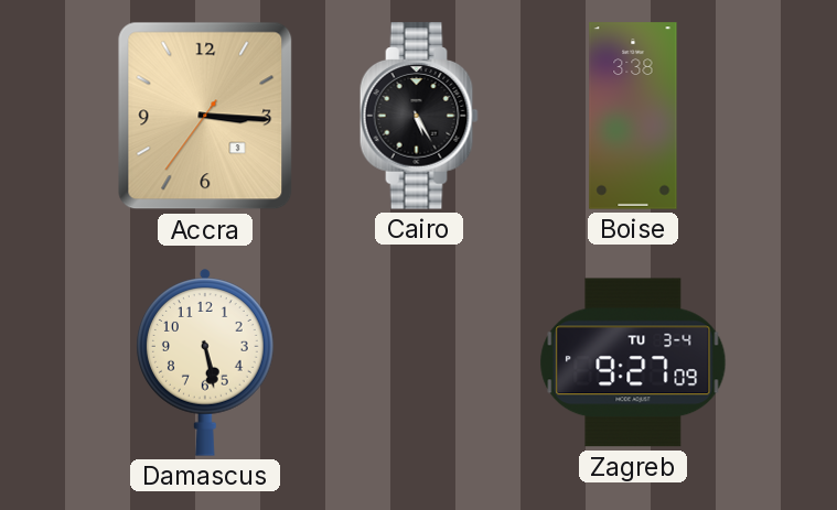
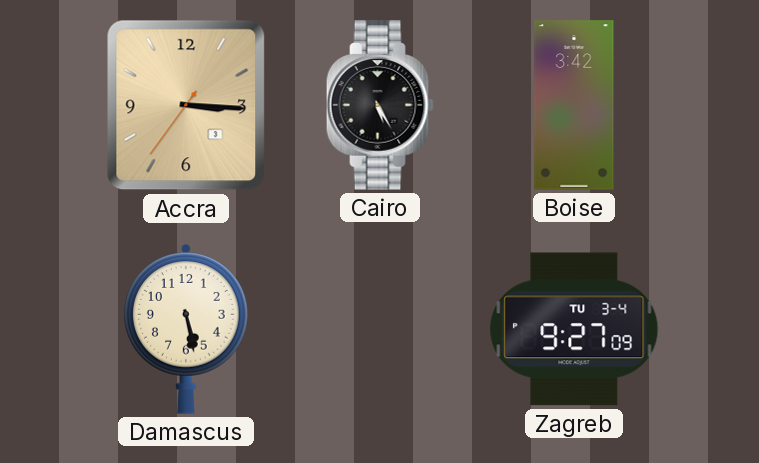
Boise: 3:38 -> 3:42
